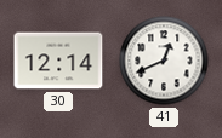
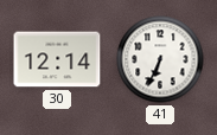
41: 12:41 -> 6:34
